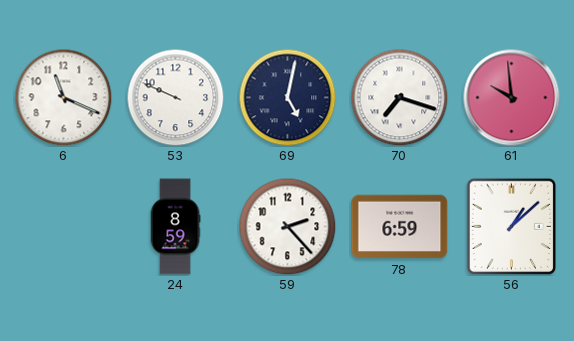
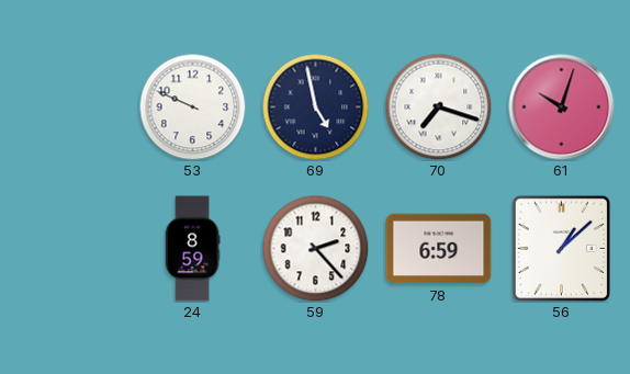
6: 11:19 -> none
69: 5:02 -> 4:58
61: 9:59 -> 10:03
